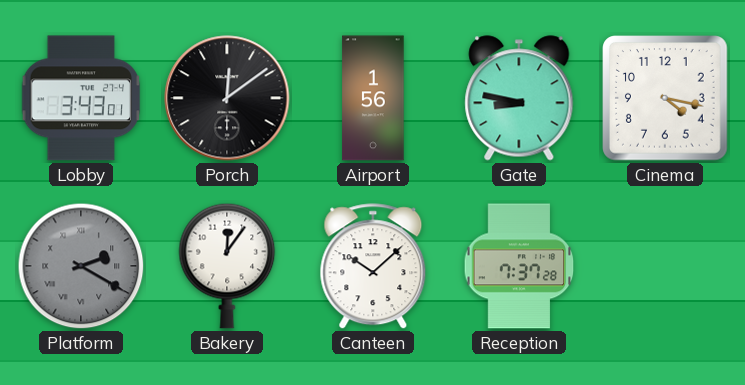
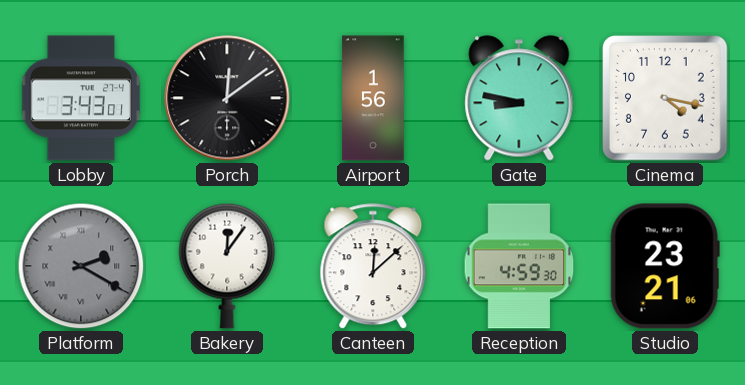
Canteen: 10:08 -> 12:08
Reception: 7:37 -> 4:59
Studio: none -> 23:21
